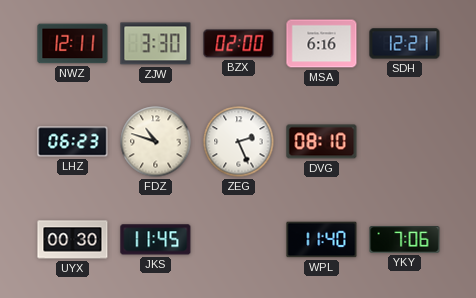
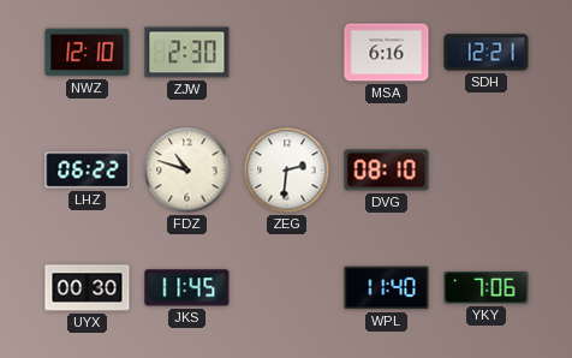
NWZ: 12:11 -> 12:10
ZJW: 3:30 -> 2:30
BZX: 02:00 -> none
LHZ: 06:23 -> 06:22
ZEG: 2:26 -> 2:31
